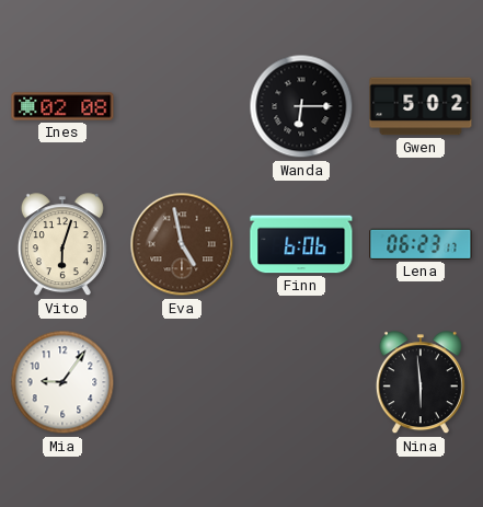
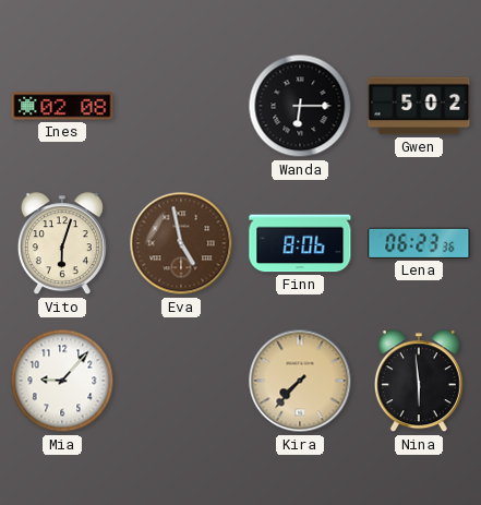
Finn: 6:06 -> 8:06
Lena: 06:23:17 -> 06:23:36
Mia: 9:06 -> 9:07
Kira: none -> 7:37
